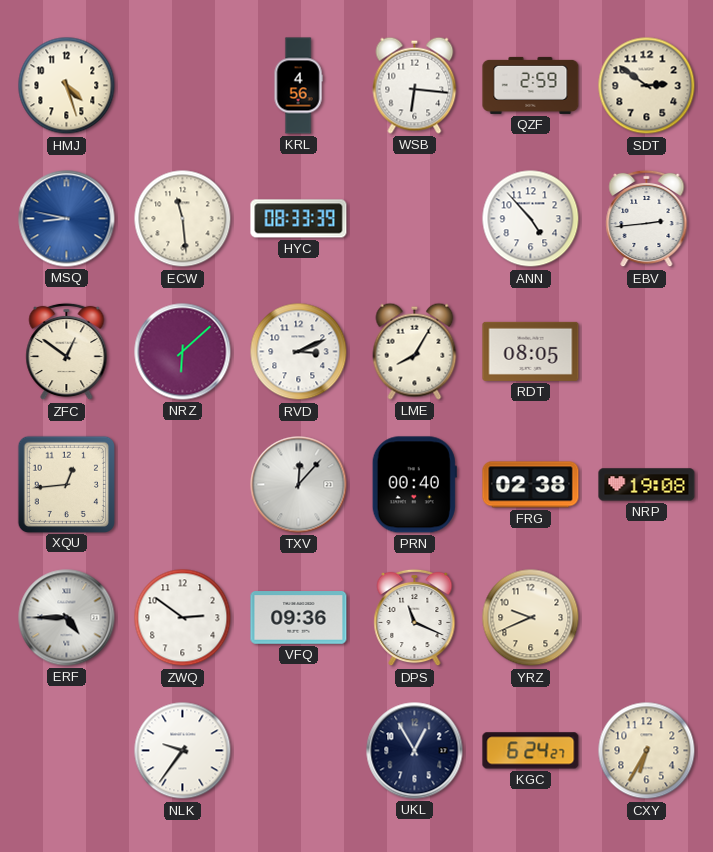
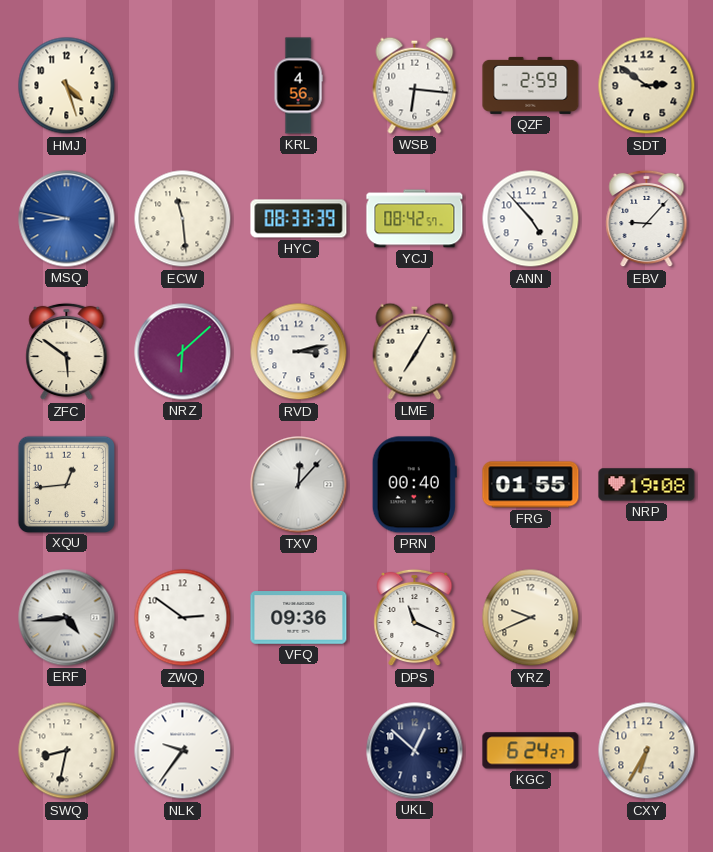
YCJ: none -> 08:42
EBV: 2:44 -> 9:07
ZFC: 12:51 -> 5:51
RVD: 3:11 -> 3:13
LME: 8:05 -> 7:05
RDT: 08:05 -> none
FRG: 02:38 -> 01:55
ERF: 4:45 -> 4:44
SWQ: none -> 8:32
UKL: 12:55 -> 12:52
